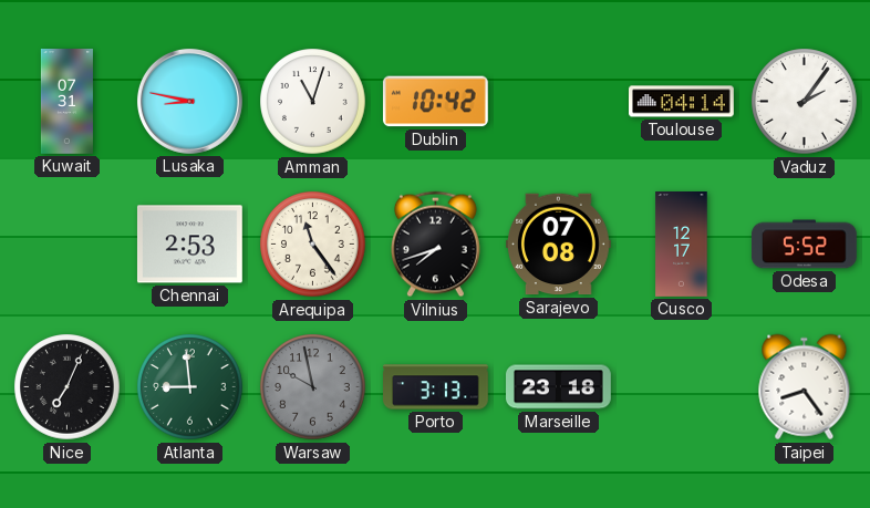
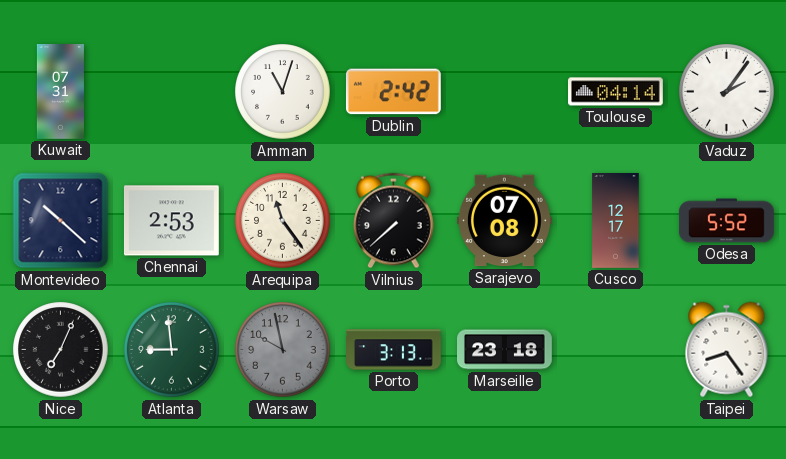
Lusaka: 8:47 -> none
Dublin: 10:42 -> 2:42
Montevideo: none -> 10:22
Vilnius: 7:42 -> 7:38
